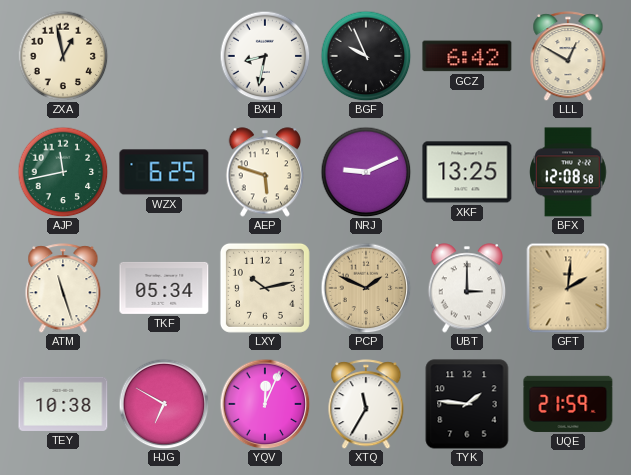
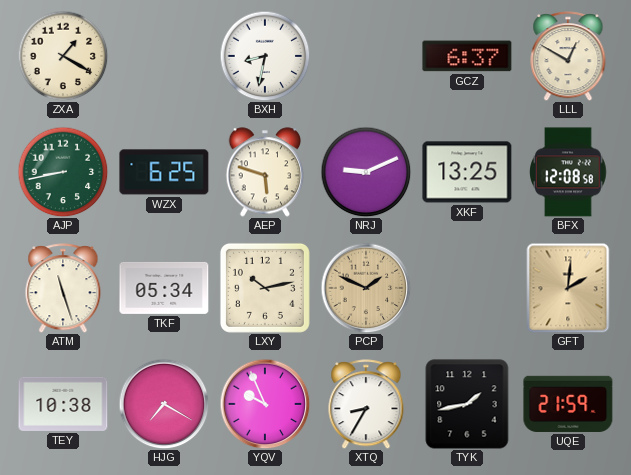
ZXA: 12:58 -> 1:20
BGF: 9:56 -> none
GCZ: 6:42 -> 6:37
AJP: 11:43 -> 8:43
UBT: 3:00 -> none
HJG: 6:50 -> 7:20
YQV: 12:04 -> 9:56
XTQ: 11:35 -> 8:35
TYK: 1:46 -> 1:43
